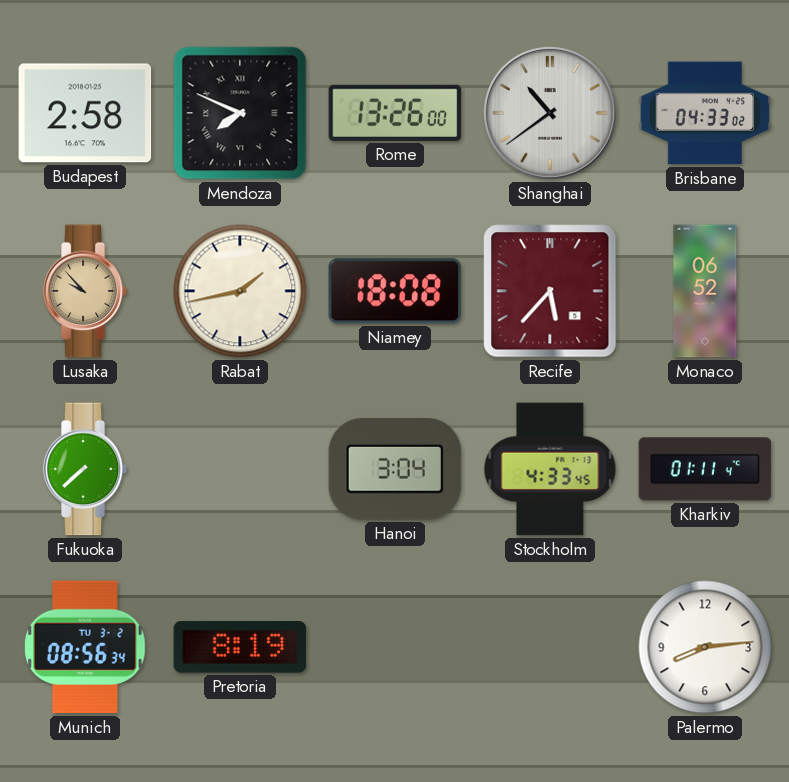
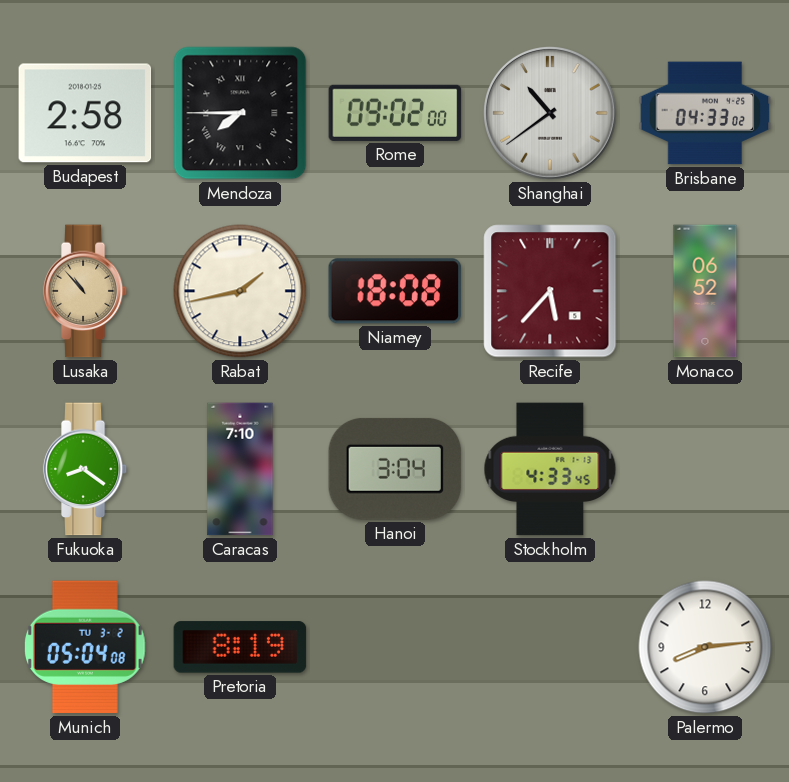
Mendoza: 7:49 -> 7:45
Rome: 13:26 -> 09:02
Lusaka: 9:53 -> 10:53
Fukuoka: 7:38 -> 8:21
Caracas: none -> 7:10
Kharkiv: 01:11 -> none
Munich: 08:56 -> 05:04
